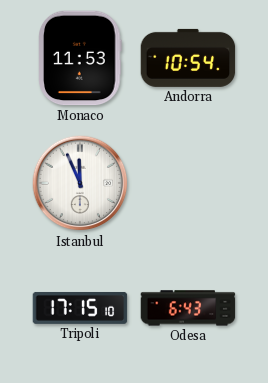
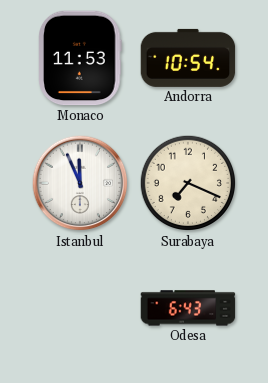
Surabaya: none -> 7:19
Tripoli: 17:15 -> none
